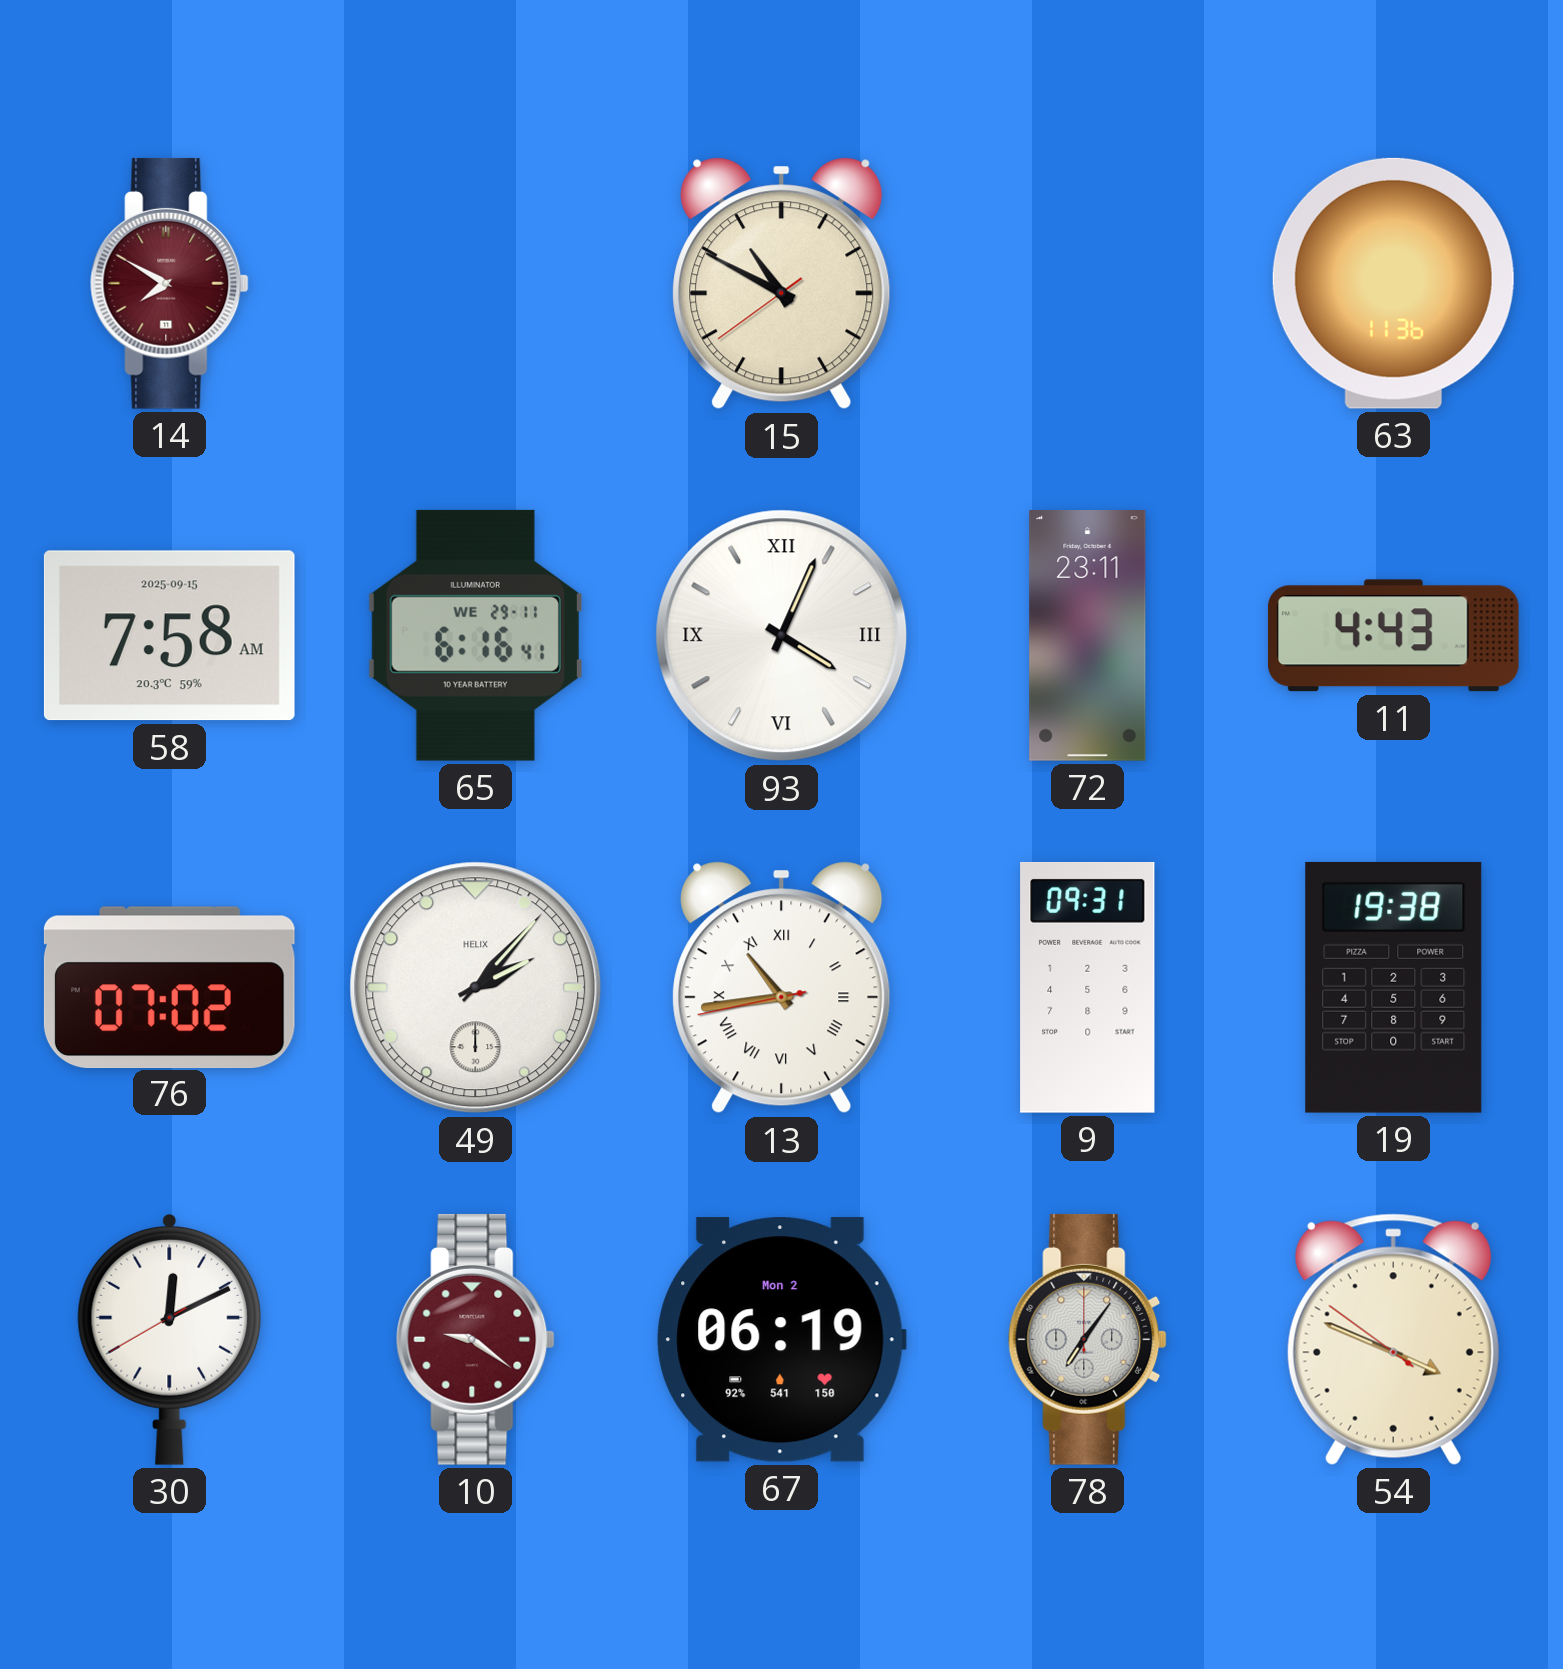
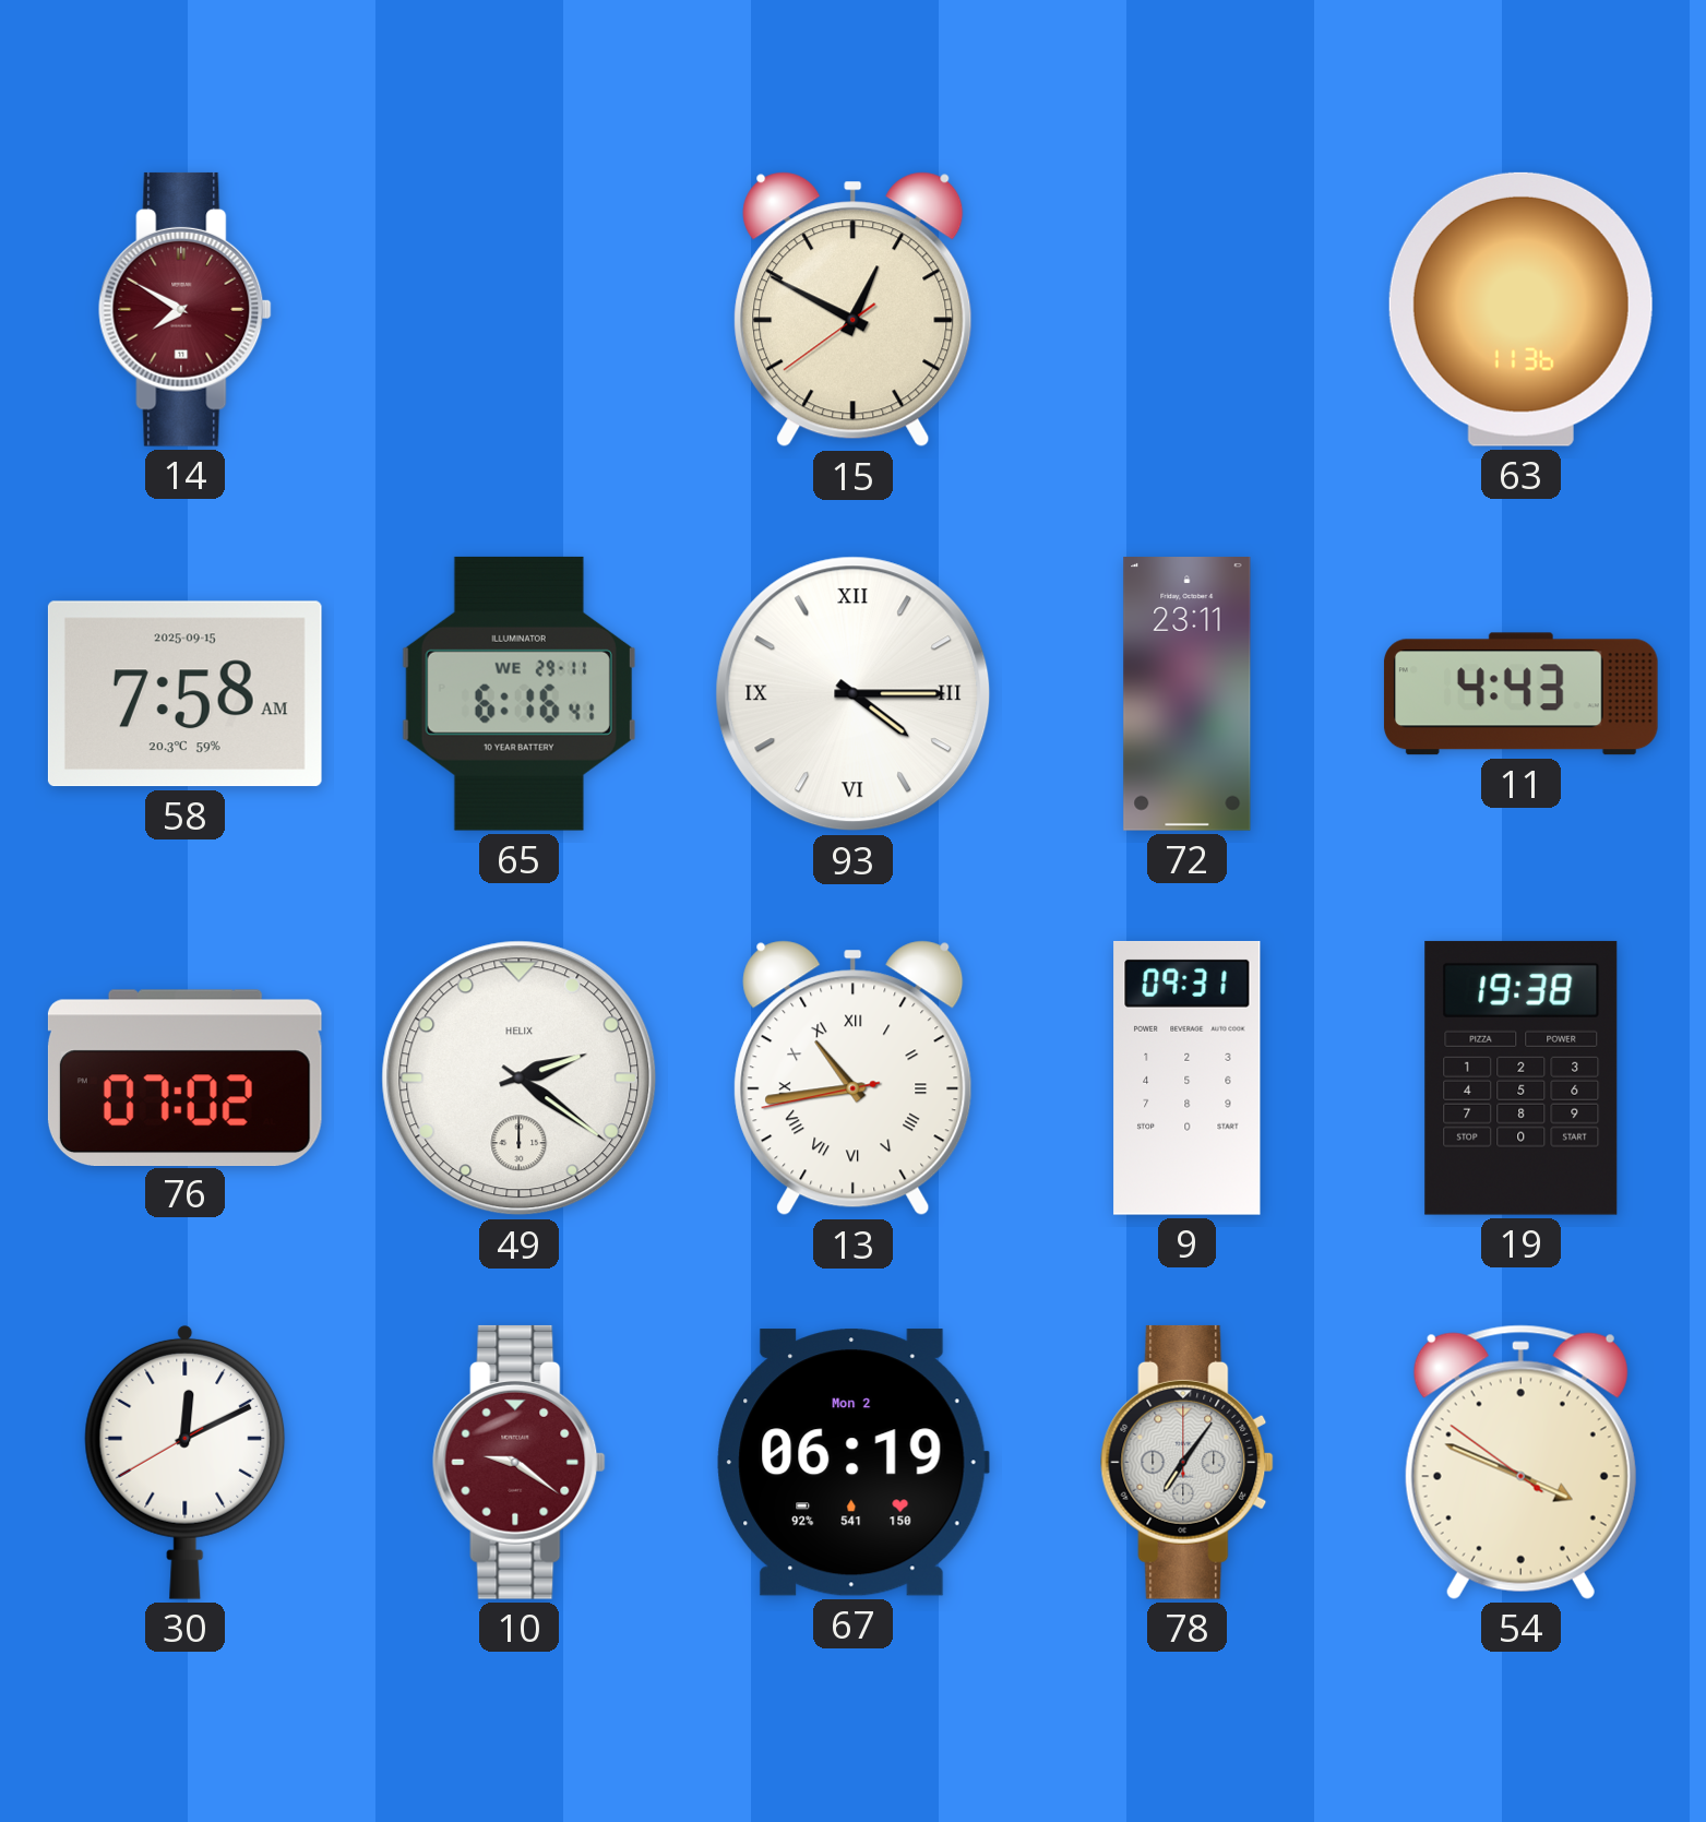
15: 10:49 -> 12:49
93: 4:04 -> 4:15
49: 2:07 -> 2:21
